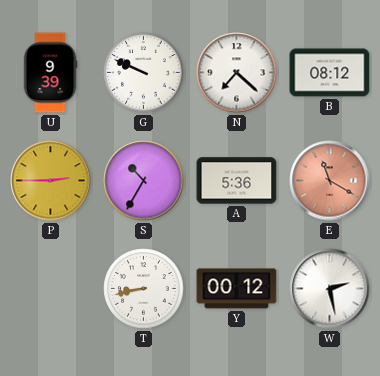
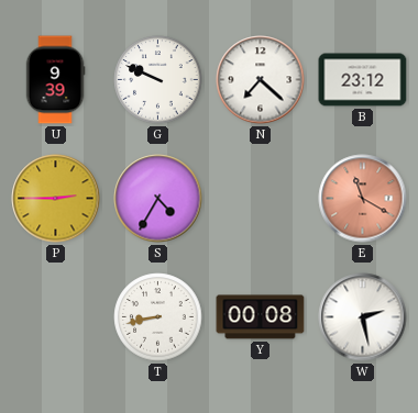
B: 08:12 -> 23:12
S: 10:35 -> 4:35
A: 5:36 -> none
Y: 00:12 -> 00:08
